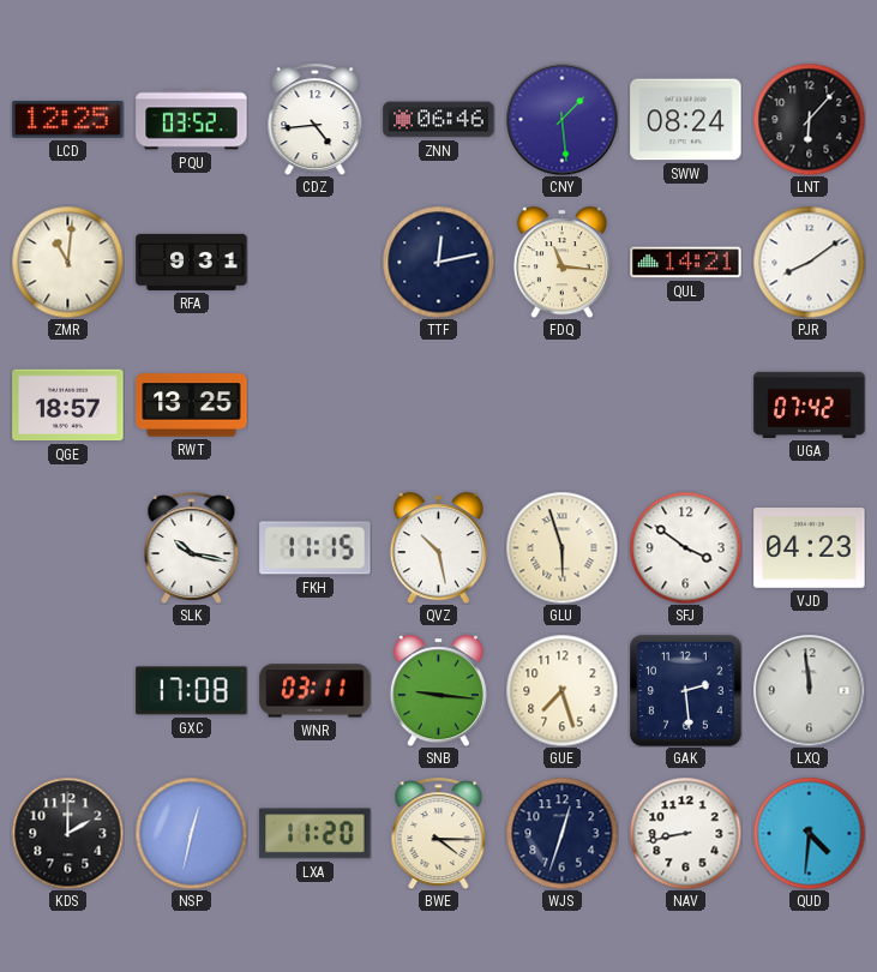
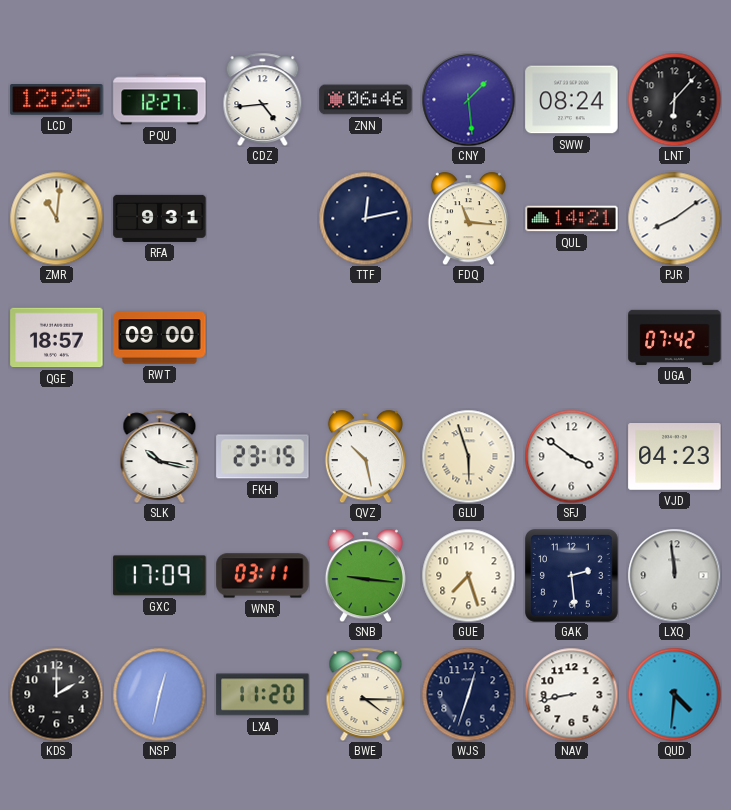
PQU: 03:52 -> 12:27
RWT: 13:25 -> 09:00
FKH: 11:15 -> 23:15
GXC: 17:08 -> 17:09
